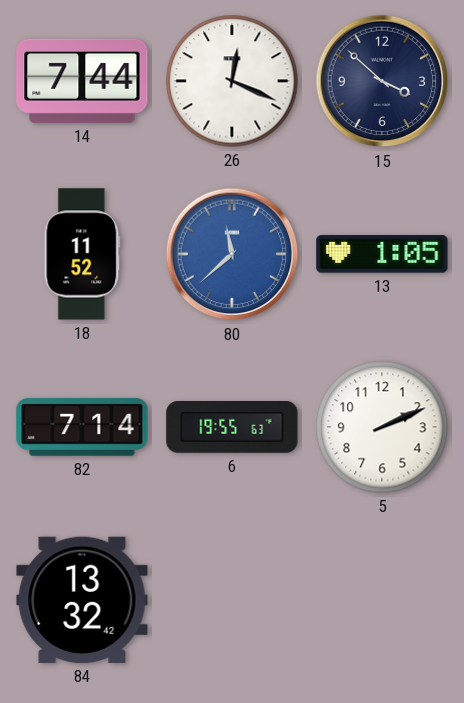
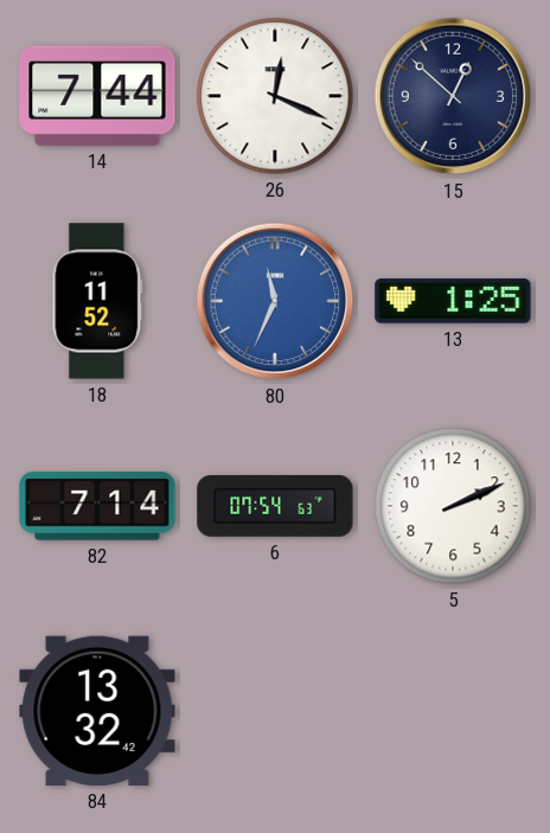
15: 3:52 -> 12:52
80: 11:38 -> 11:34
13: 1:05 -> 1:25
6: 19:55 -> 07:54
